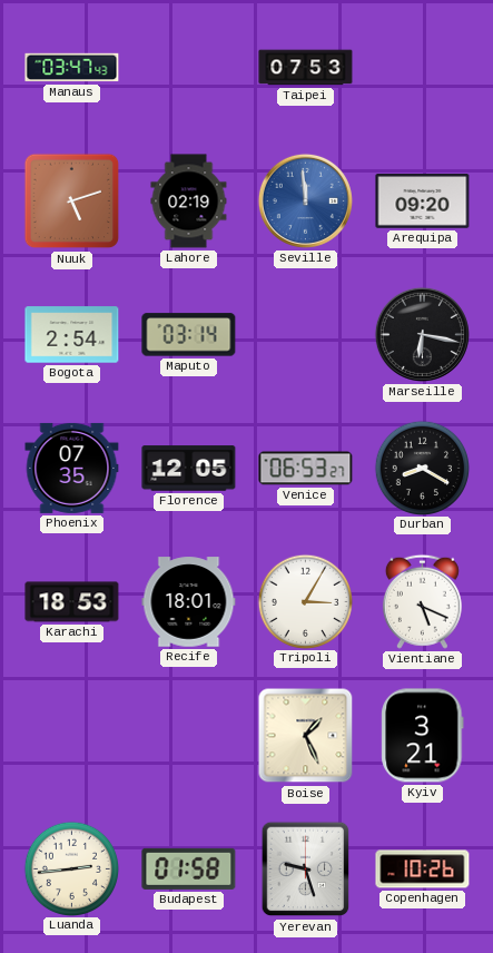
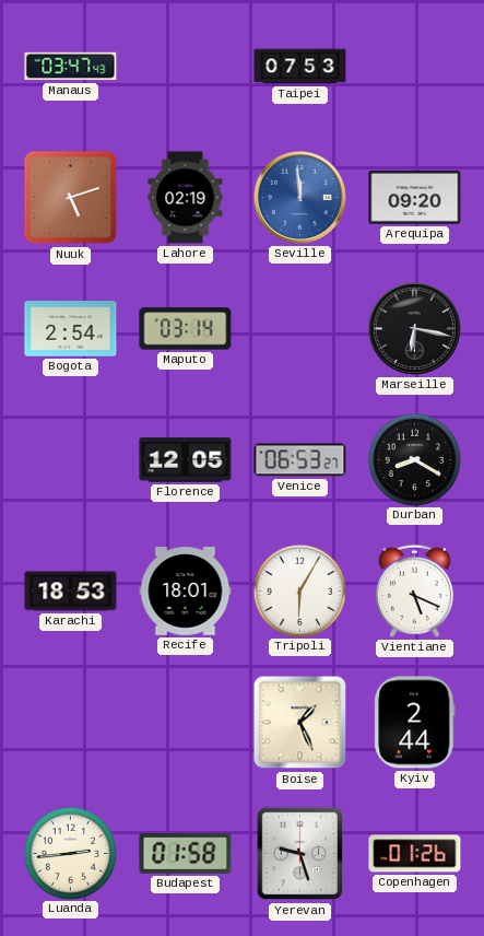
Phoenix: 07:35 -> none
Tripoli: 3:05 -> 6:05
Kyiv: 3:21 -> 2:44
Copenhagen: 10:26 -> 01:26
